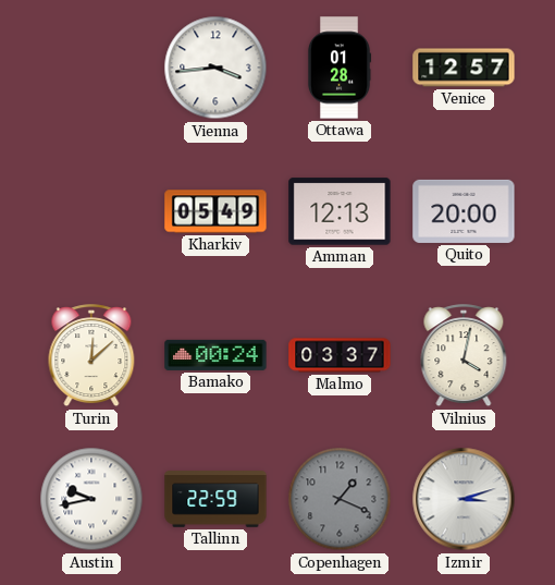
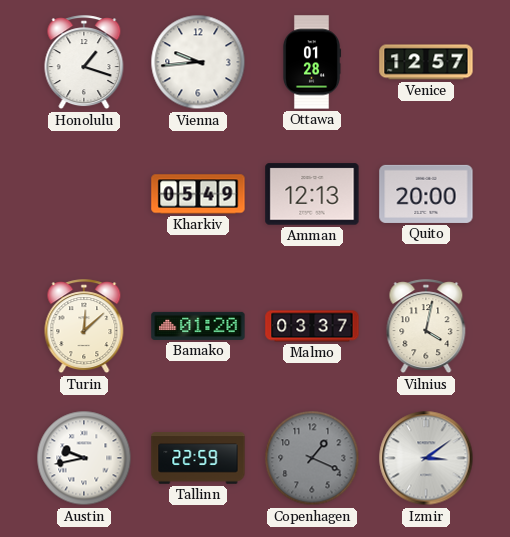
Honolulu: none -> 1:18
Vienna: 3:44 -> 9:44
Bamako: 00:24 -> 01:20
Izmir: 3:12 -> 3:09
